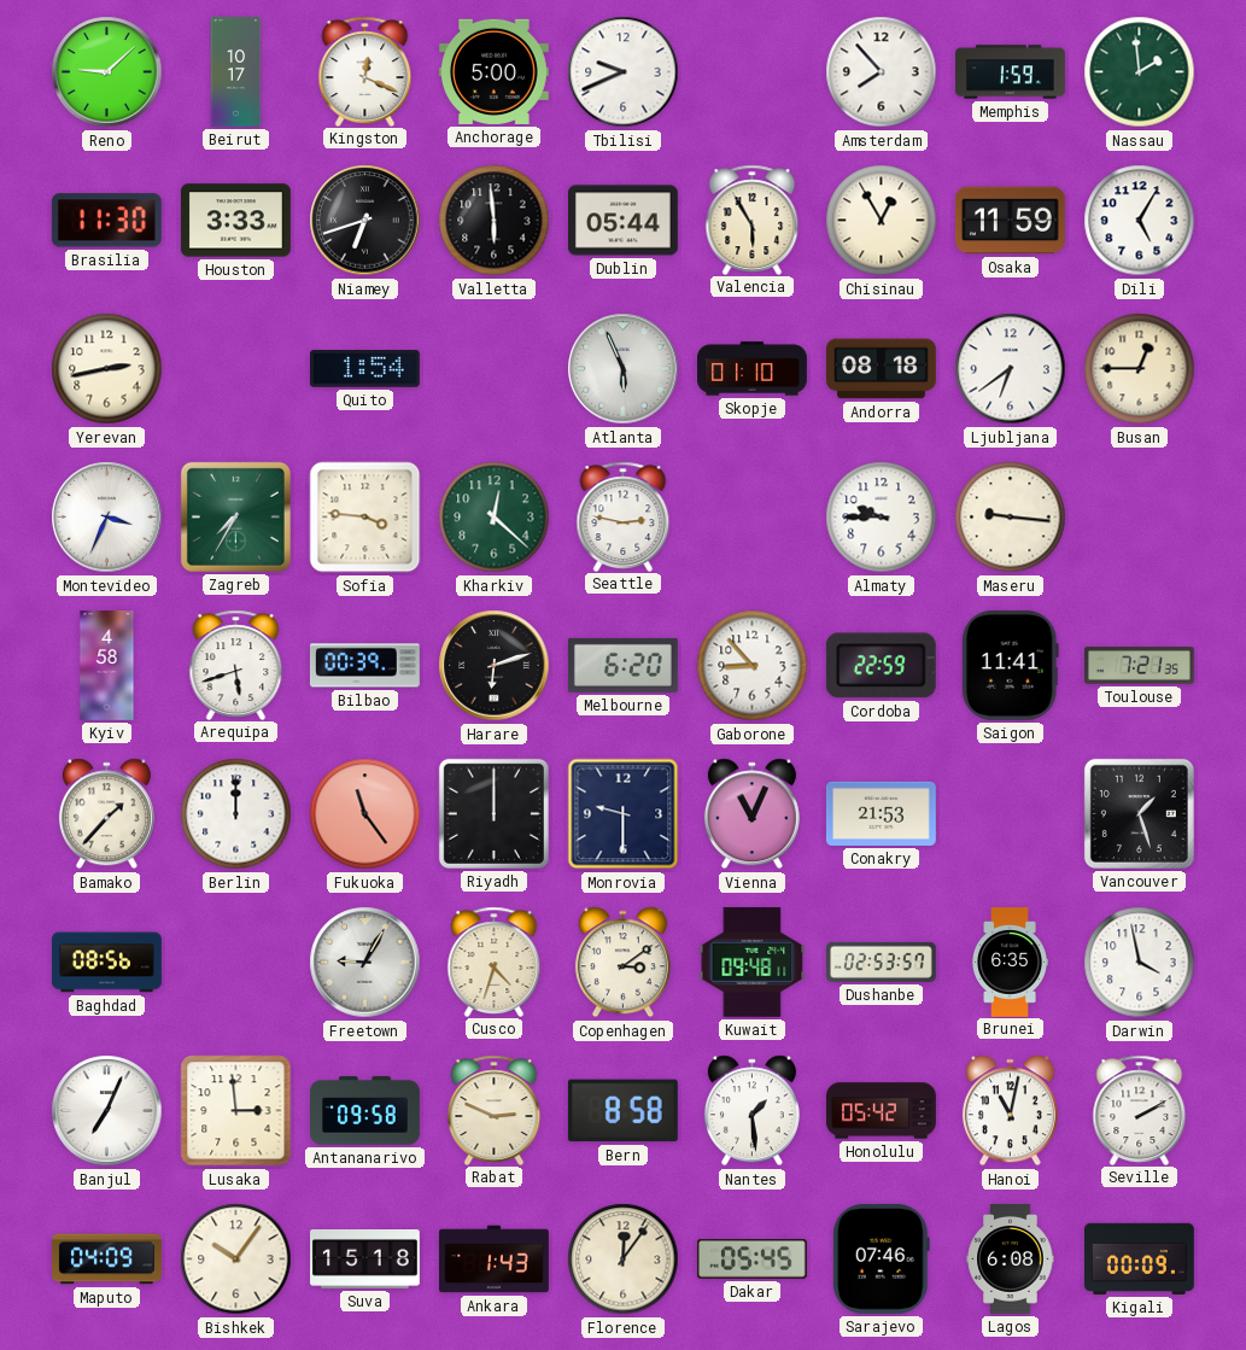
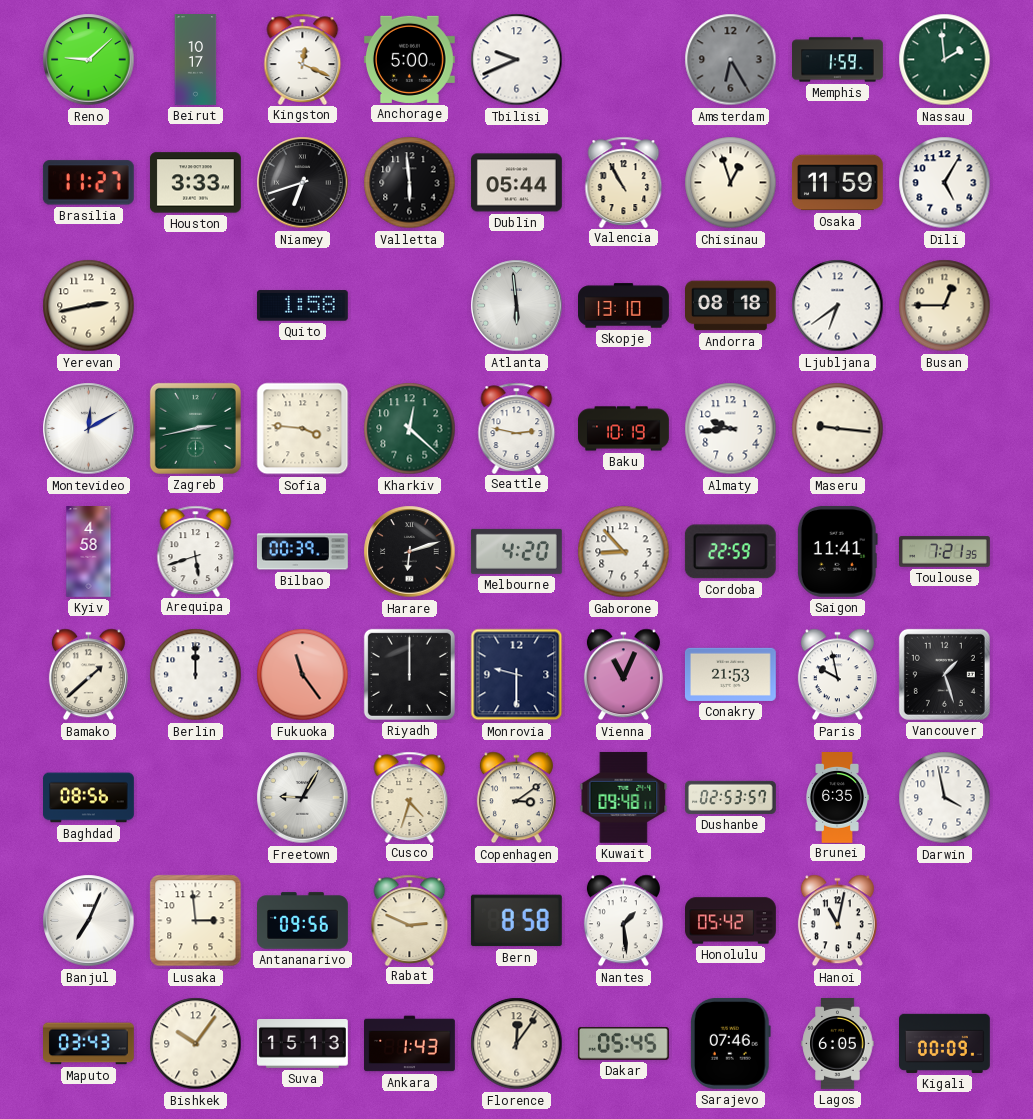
Amsterdam: 7:53 -> 6:25
Amsterdam dial: white -> grey
Brasilia: 11:30 -> 11:27
Valencia: 5:55 -> 10:55
Chisinau: 12:55 -> 12:57
Quito: 1:54 -> 1:58
Atlanta: 5:56 -> 5:59
Skopje: 01:10 -> 13:10
Montevideo: 3:34 -> 12:10
Zagreb: 7:35 -> 2:43
Baku: none -> 10:19
Almaty: 9:45 -> 9:44
Melbourne: 6:20 -> 4:20
Bamako: 1:37 -> 1:38
Paris: none -> 9:58
Antananarivo: 09:58 -> 09:56
Seville: 2:10 -> none
Maputo: 04:09 -> 03:43
Suva: 15:18 -> 15:13
Lagos: 6:08 -> 6:05
